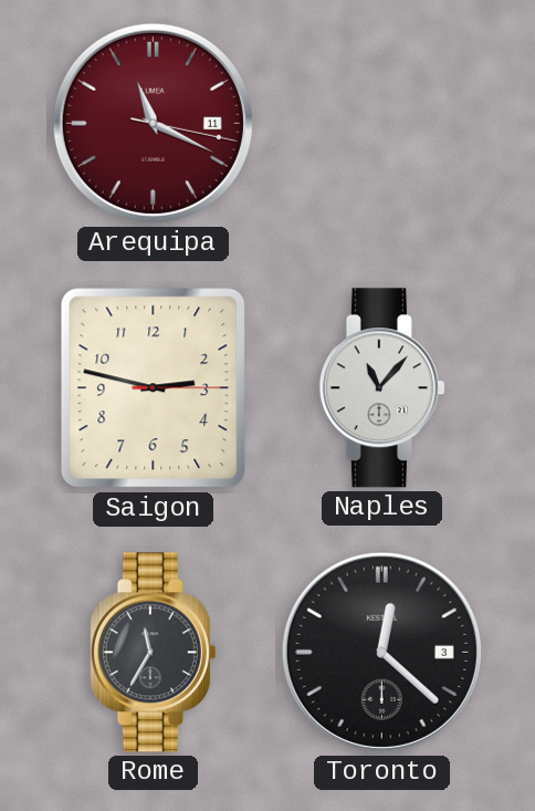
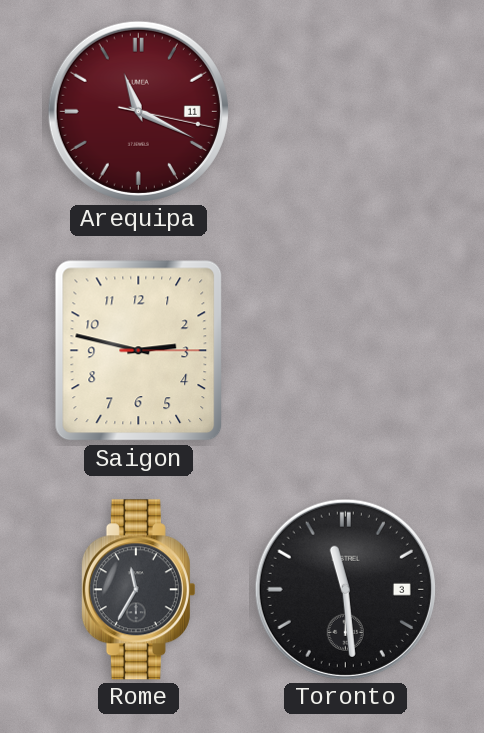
Naples: 11:07 -> none
Toronto: 12:22 -> 11:29
